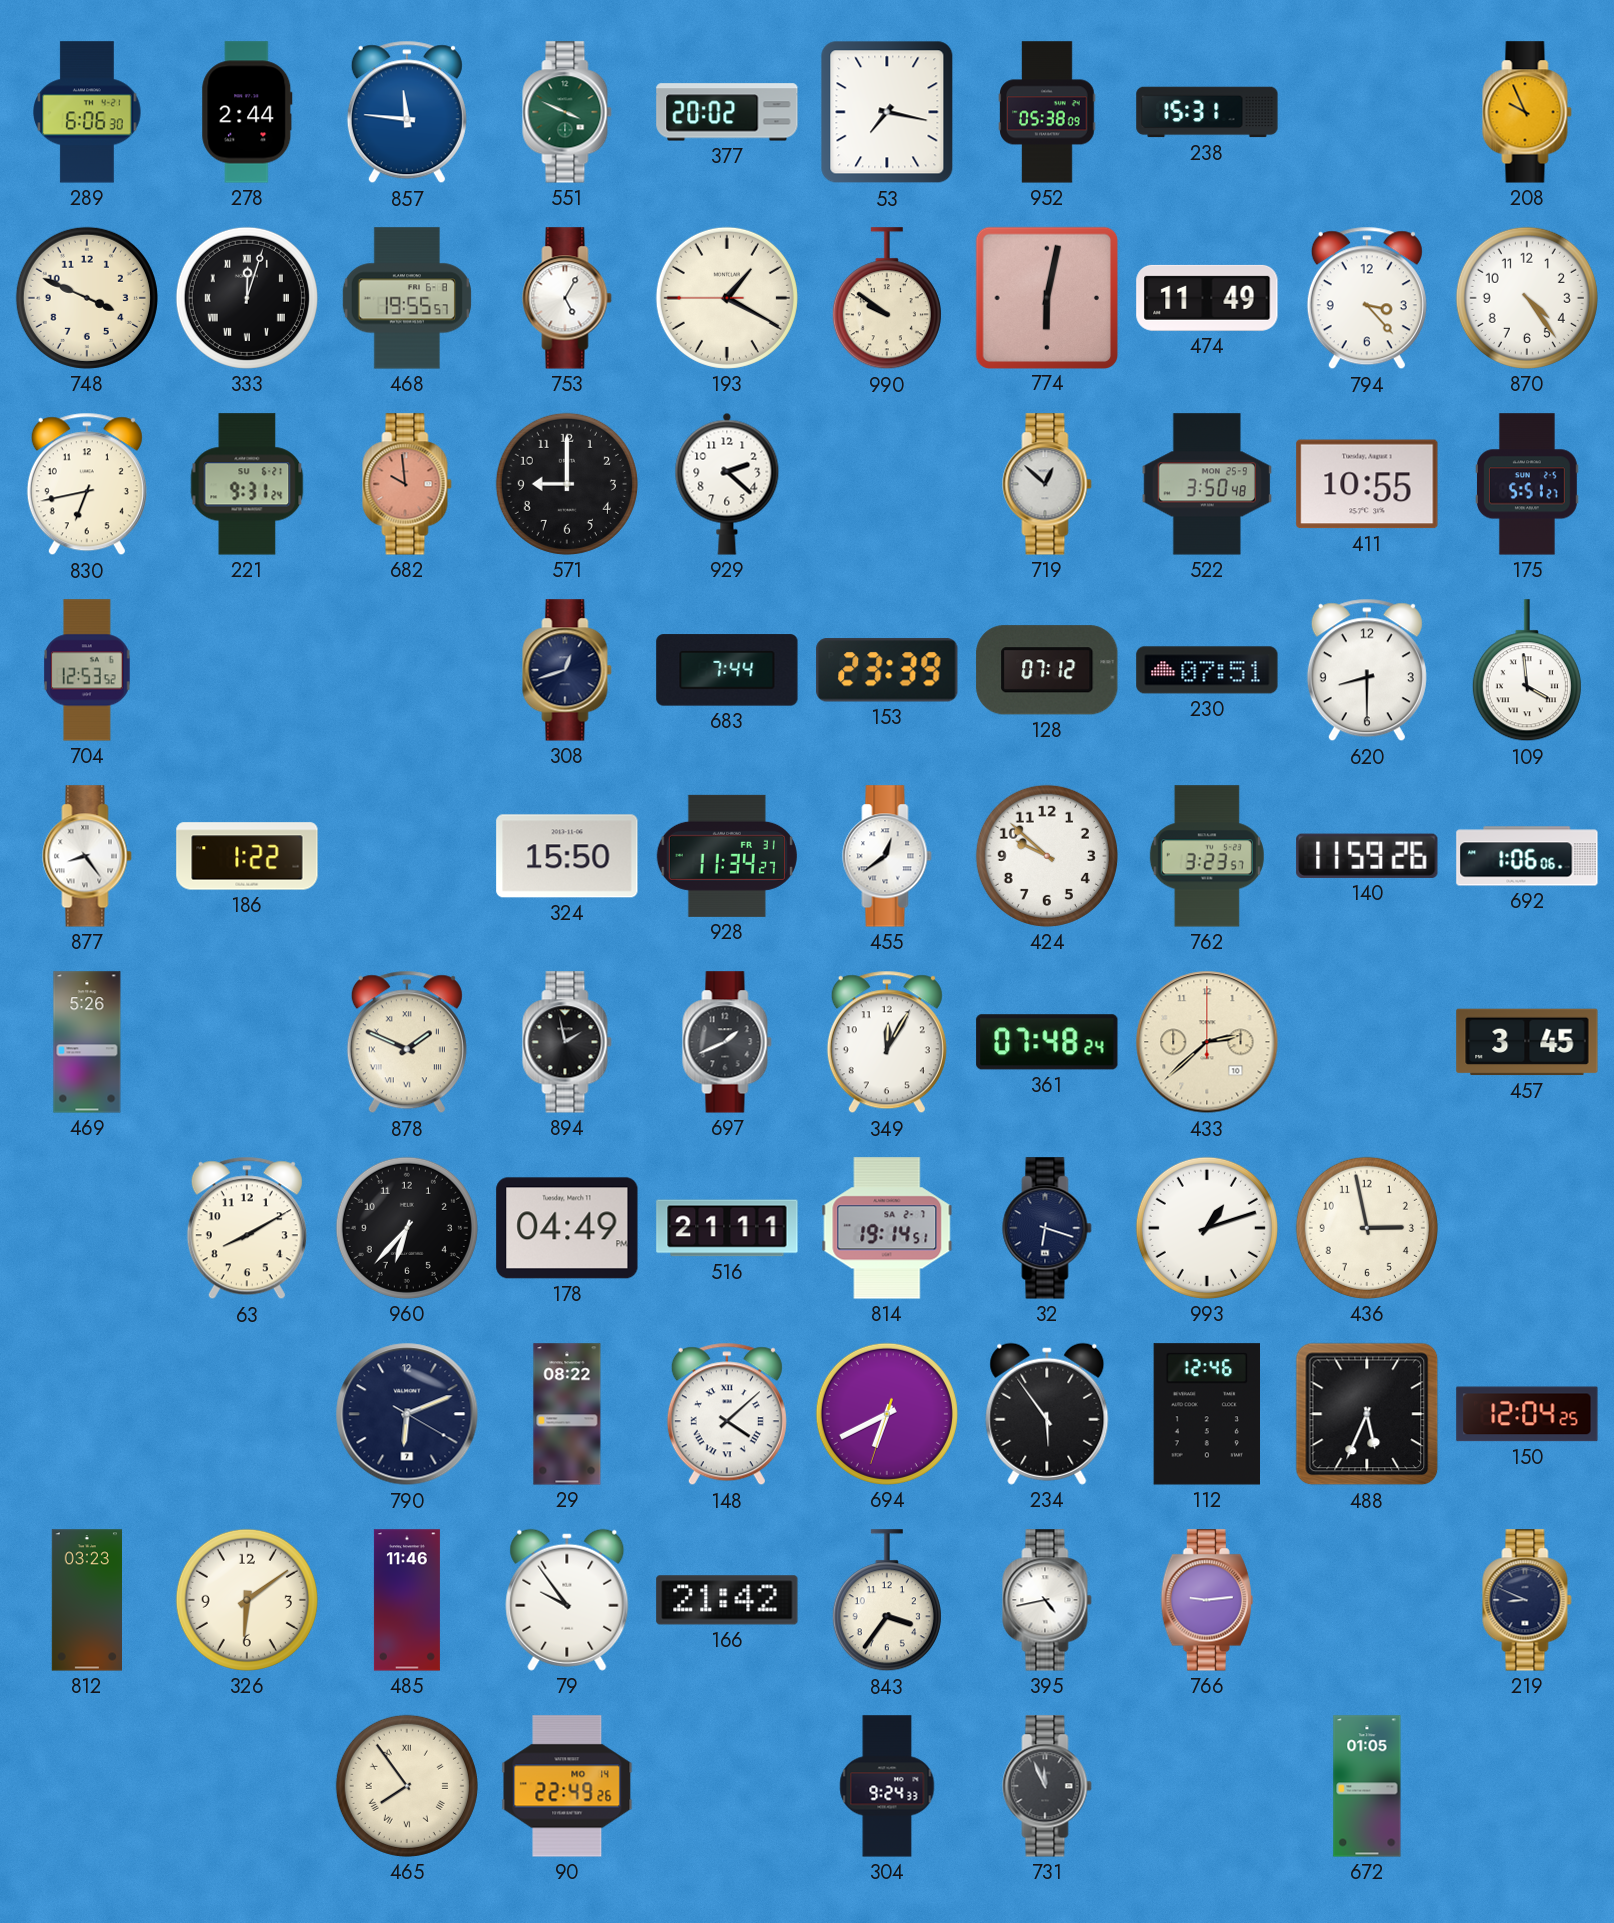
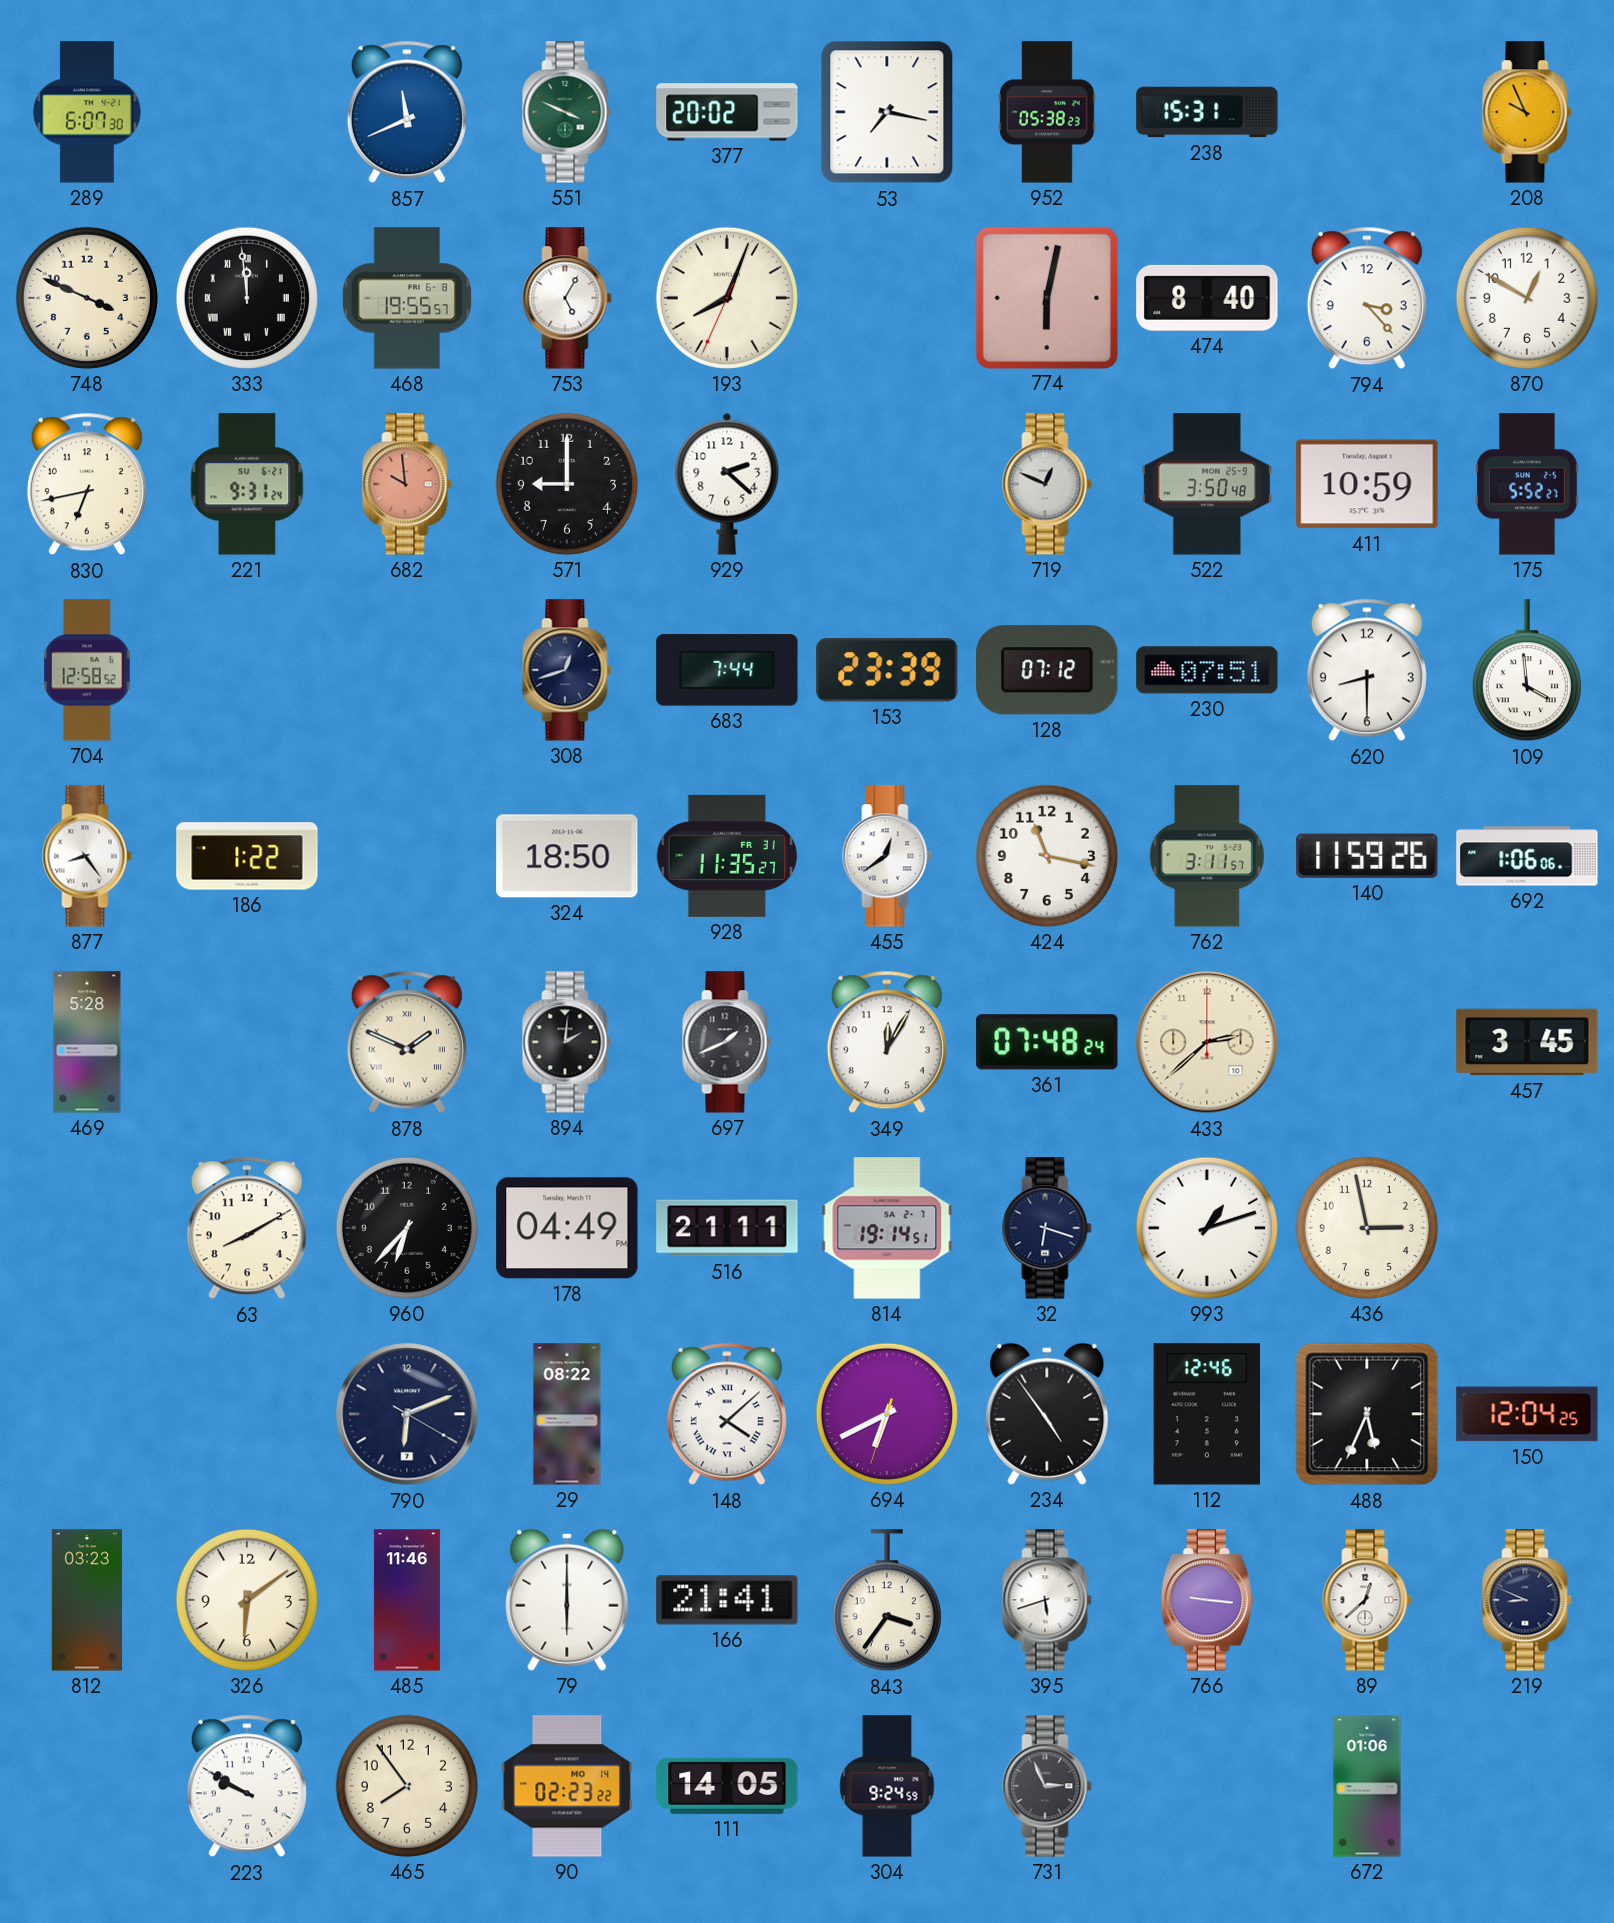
289: 6:06 -> 6:07
278: 2:44 -> none
857: 11:46 -> 11:41
952: 05:38:09 -> 05:38:23
333: 12:03 -> 11:59
193: 1:19 -> 8:03
990: 9:51 -> none
474: 11:49 -> 8:40
870: 4:24 -> 12:50
719: 12:52 -> 12:49
411: 10:55 -> 10:59
175: 5:51 -> 5:52
704: 12:53 -> 12:58
324: 15:50 -> 18:50
928: 11:34 -> 11:35
424: 9:52 -> 11:17
762: 3:23 -> 3:11
469: 5:26 -> 5:28
894: 1:58 -> 2:01
234: 5:54 -> 4:54
79: 9:54 -> 6:00
166: 21:42 -> 21:41
395: 4:43 -> 5:42
766: 9:14 -> 9:16
89: none -> 12:38
223: none -> 9:50
465 numerals: Roman -> Arabic
90: 22:49 -> 02:23
111: none -> 14:05
304: 9:24:33 -> 9:24:59
731: 11:56 -> 2:56
672: 01:05 -> 01:06
